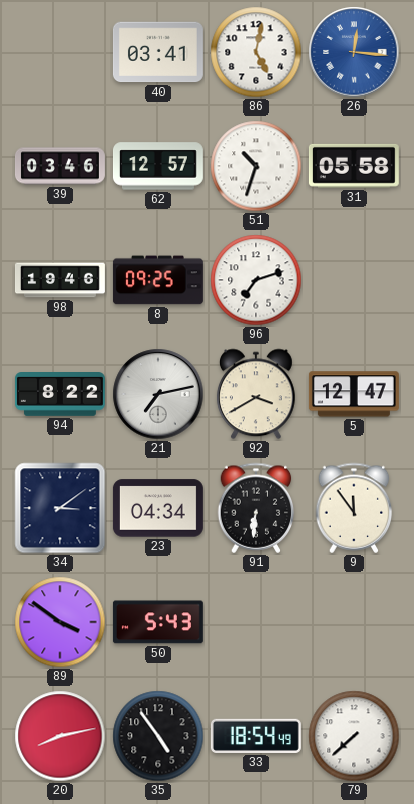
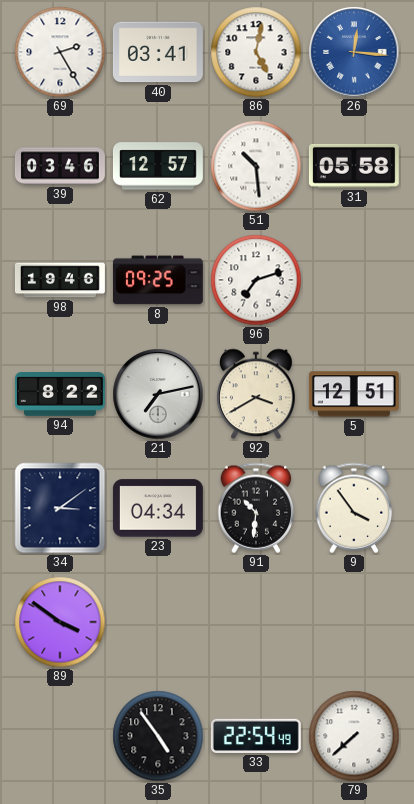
69: none -> 2:25
51: 10:33 -> 10:29
5: 12:47 -> 12:51
91: 6:31 -> 10:31
9: 11:54 -> 3:54
50: 5:43 -> none
20: 8:13 -> none
33: 18:54 -> 22:54
